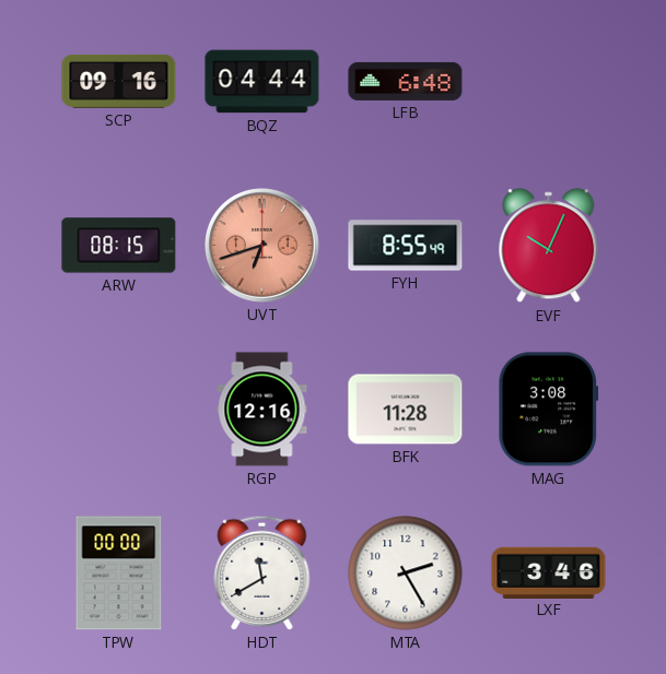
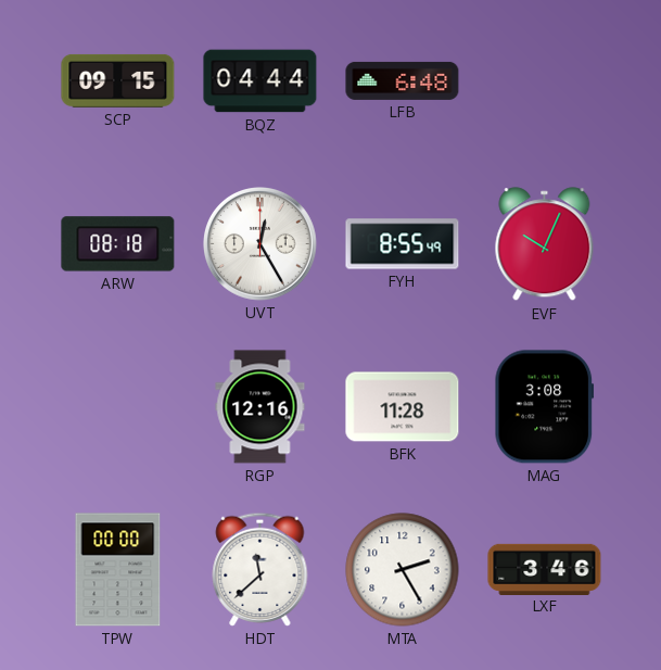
SCP: 09:16 -> 09:15
ARW: 08:15 -> 08:18
UVT: 6:42 -> 12:25
UVT dial: salmon -> white
HDT: 11:40 -> 11:38
